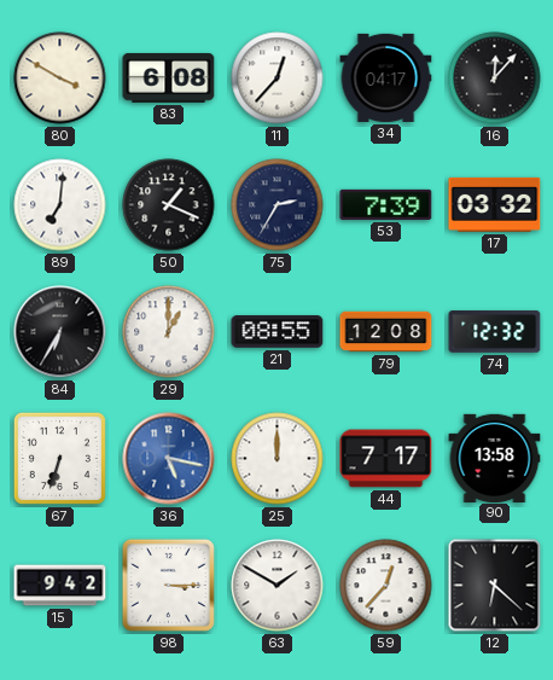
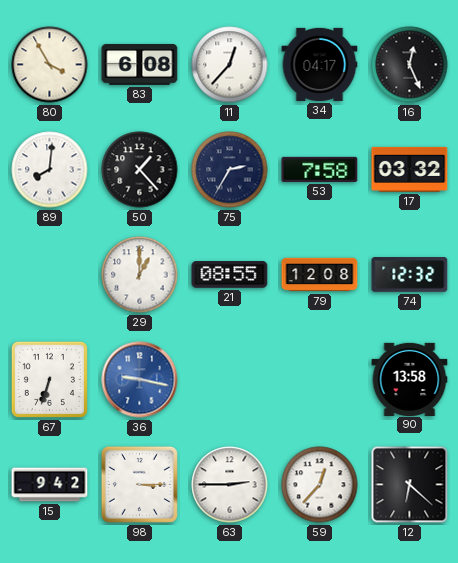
80: 3:50 -> 3:55
16: 12:07 -> 12:26
89: 7:01 -> 8:01
50: 1:19 -> 1:23
53: 7:39 -> 7:58
84: 6:35 -> none
36: 5:17 -> 9:17
25: 12:00 -> none
44: 7:17 -> none
63: 1:50 -> 2:45
